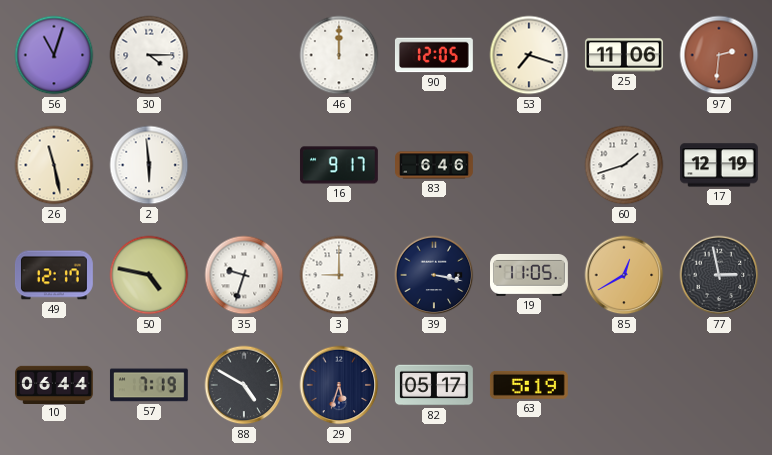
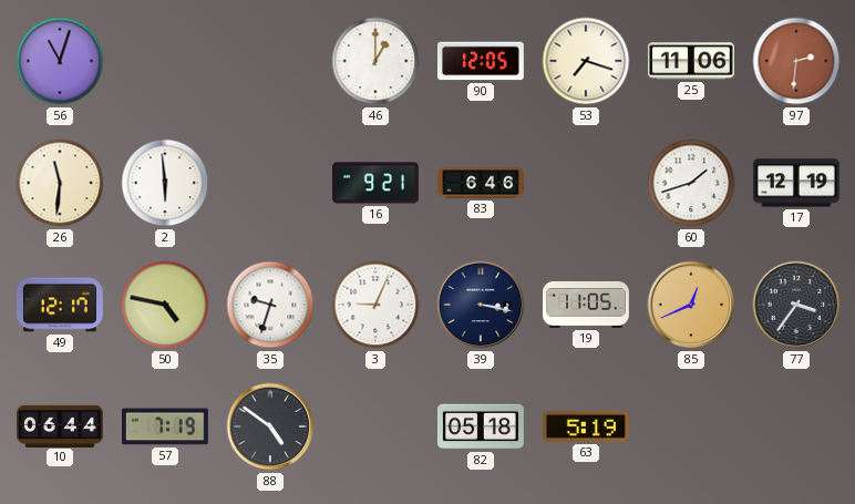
30: 4:15 -> none
46: 12:00 -> 1:00
26: 11:28 -> 11:31
16: 9:17 -> 9:21
3: 9:00 -> 9:04
85: 12:40 -> 12:41
77: 2:58 -> 3:36
88: 4:50 -> 4:51
29: 5:33 -> none
82: 05:17 -> 05:18
